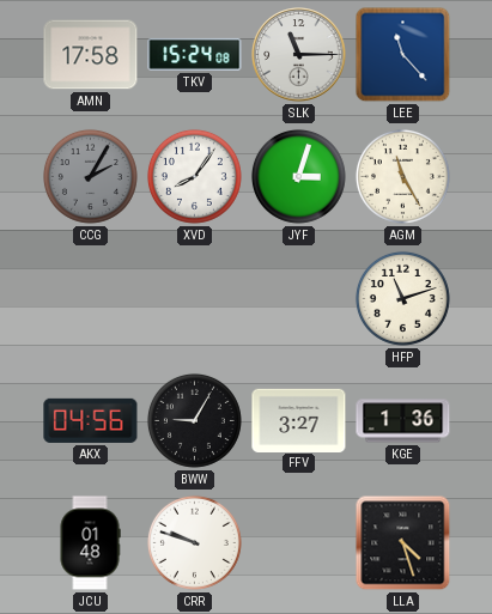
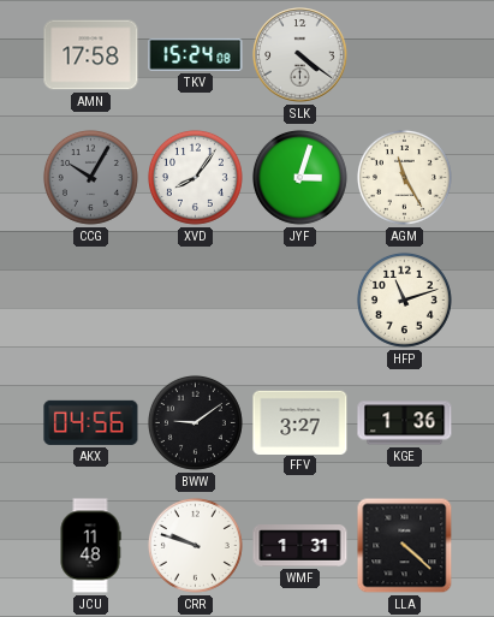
SLK: 11:15 -> 4:21
LEE: 11:23 -> none
CCG: 2:05 -> 10:05
BWW: 9:05 -> 9:09
JCU: 01:48 -> 11:48
WMF: none -> 1:31
LLA: 4:27 -> 4:22
